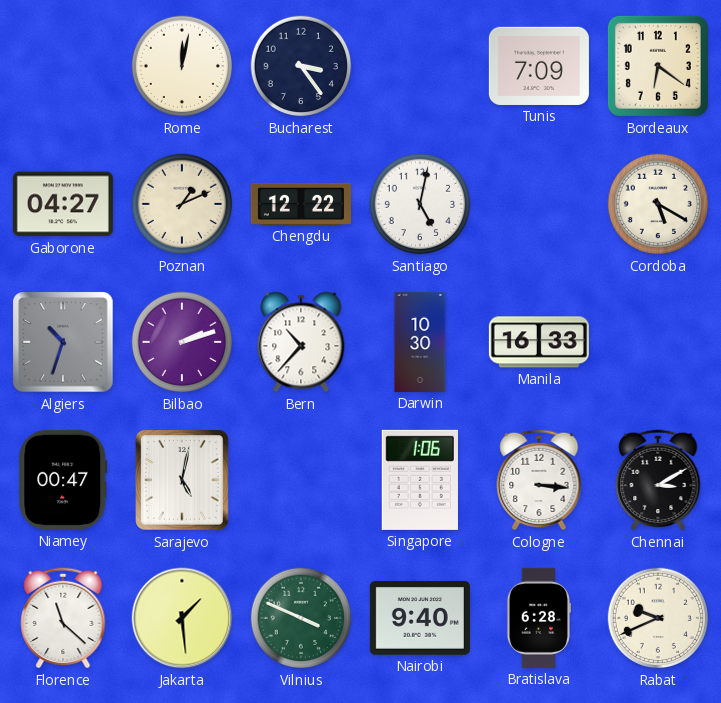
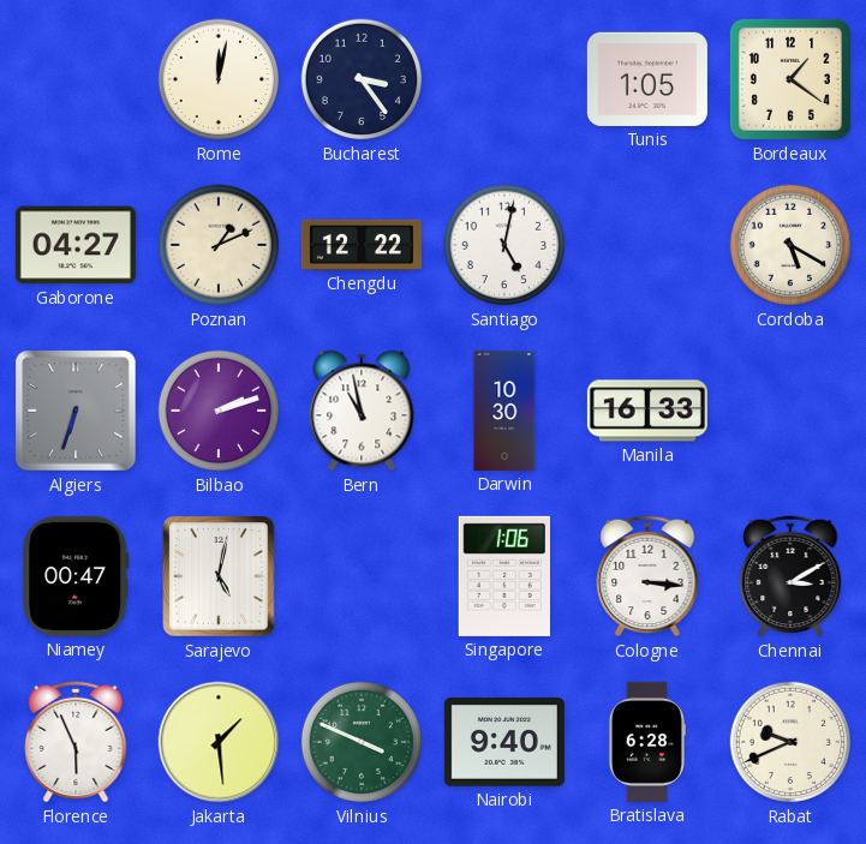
Tunis: 7:09 -> 1:05
Bordeaux: 6:21 -> 1:21
Algiers: 10:33 -> 6:33
Bern: 10:37 -> 10:58
Florence: 11:22 -> 5:56
